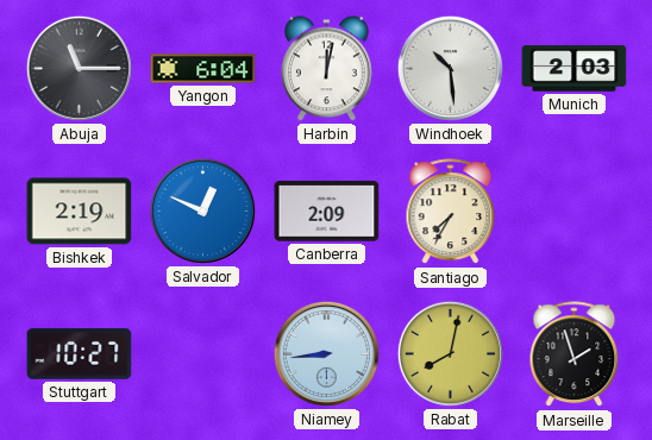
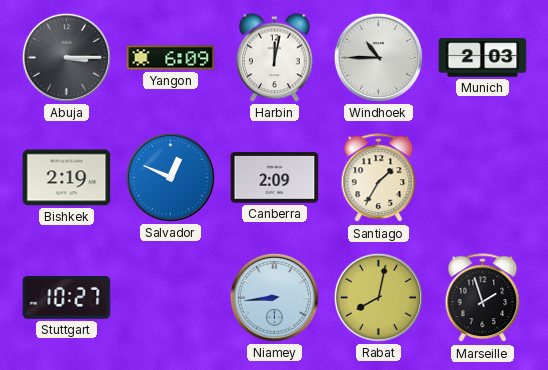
Abuja: 11:15 -> 3:15
Yangon: 6:04 -> 6:09
Windhoek: 10:29 -> 10:45
Santiago: 7:35 -> 1:35
